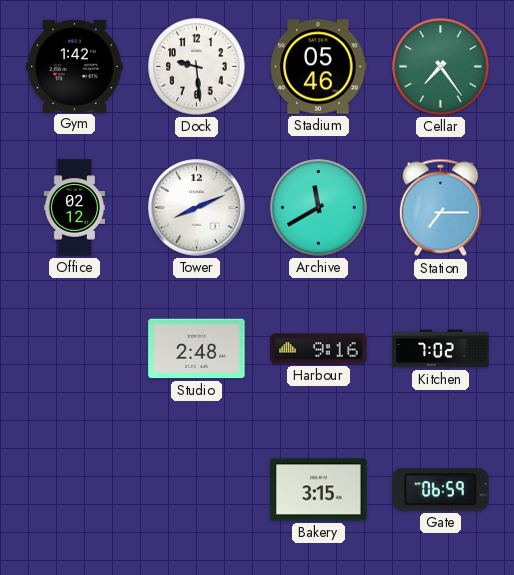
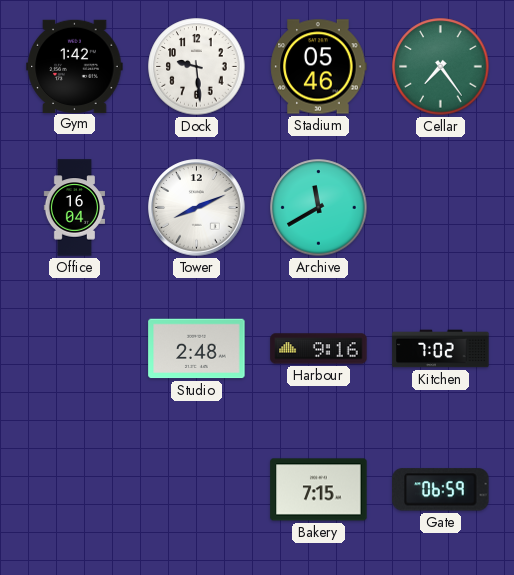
Office: 02:12 -> 16:04
Station: 7:15 -> none
Bakery: 3:15 -> 7:15
